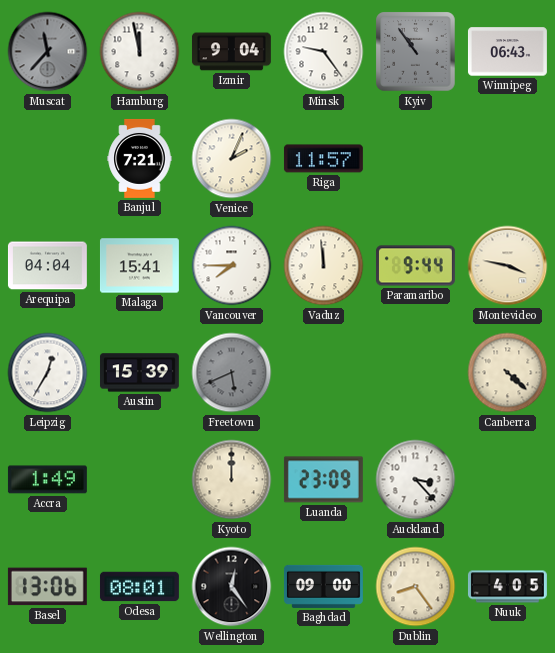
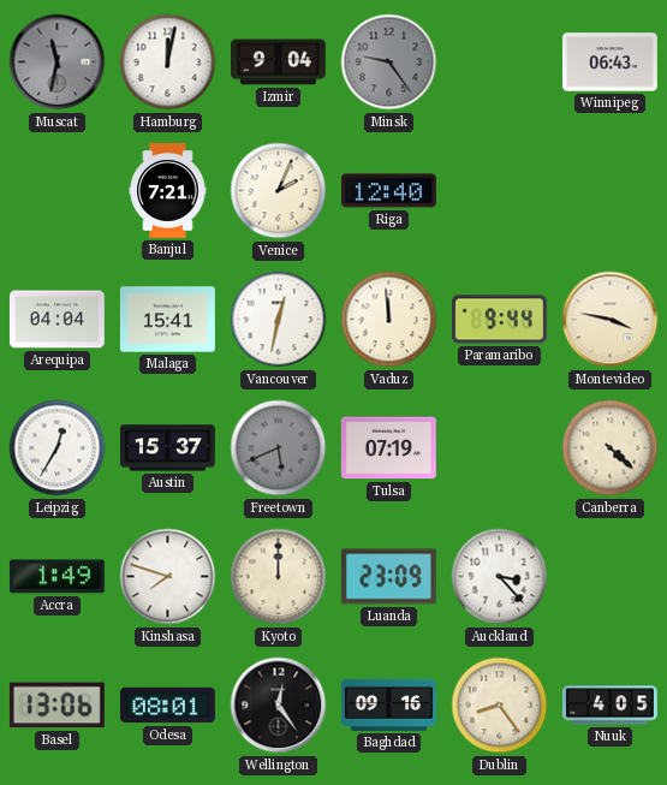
Muscat: 11:37 -> 11:32
Hamburg: 11:58 -> 12:02
Minsk dial: white -> grey
Kyiv: 10:54 -> none
Riga: 11:57 -> 12:40
Vancouver: 7:45 -> 12:32
Austin: 15:39 -> 15:37
Tulsa: none -> 07:19
Kinshasa: none -> 7:48
Baghdad: 09:00 -> 09:16
